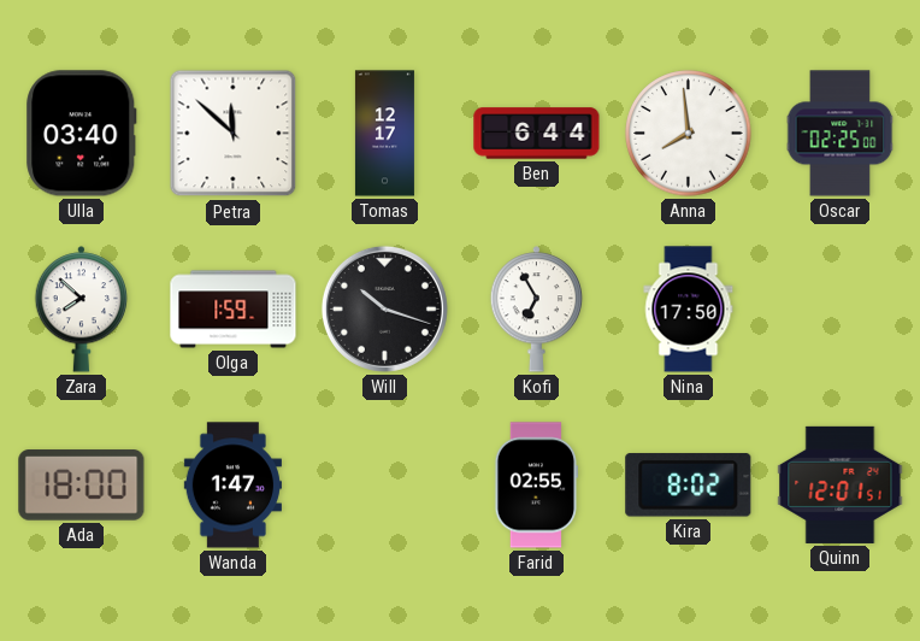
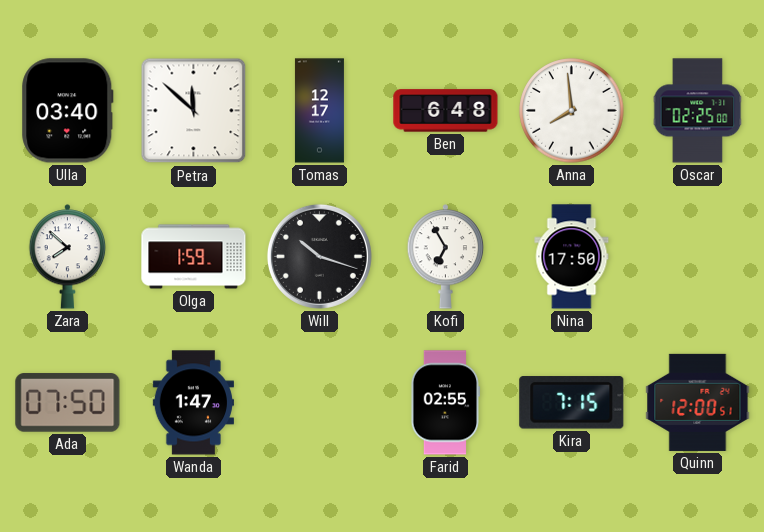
Ben: 6:44 -> 6:48
Ada: 18:00 -> 07:50
Kira: 8:02 -> 7:15
Quinn: 12:01 -> 12:00
